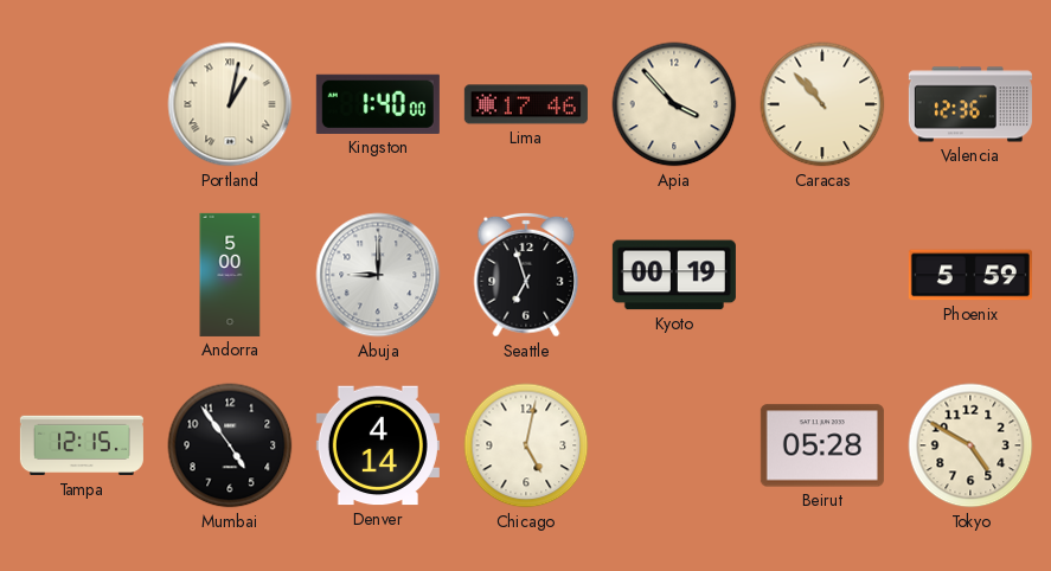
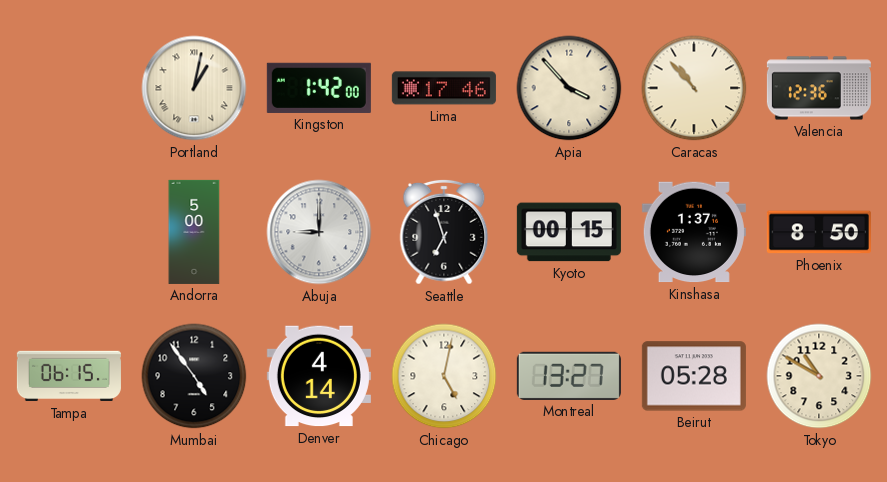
Kingston: 1:40 -> 1:42
Kyoto: 00:19 -> 00:15
Kinshasa: none -> 1:37
Phoenix: 5:59 -> 8:50
Tampa: 12:15 -> 06:15
Montreal: none -> 13:27
Tokyo: 4:50 -> 10:50
